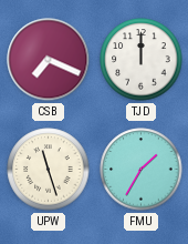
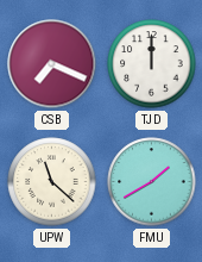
UPW: 11:27 -> 11:22
FMU: 1:35 -> 1:40
